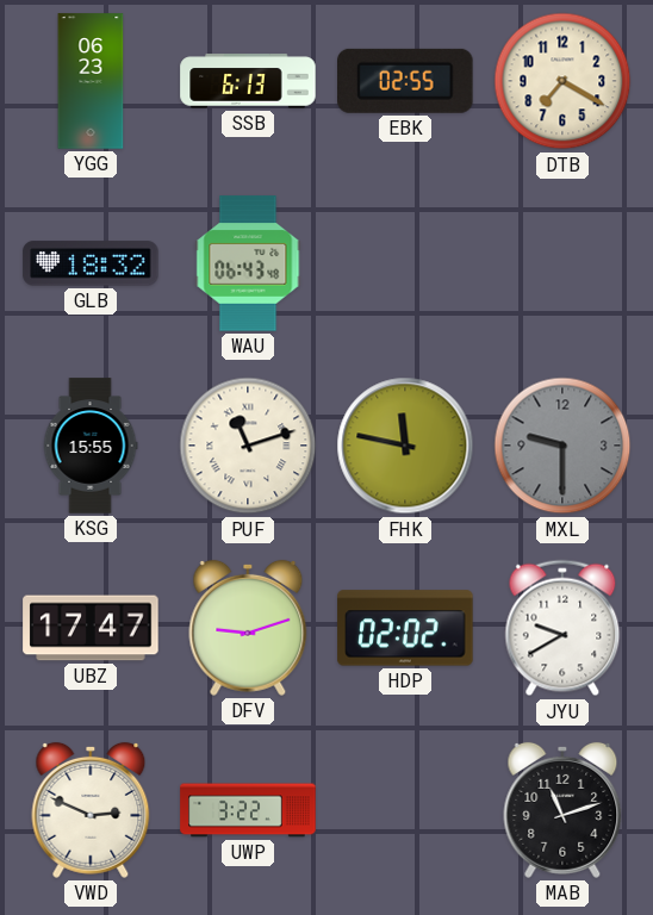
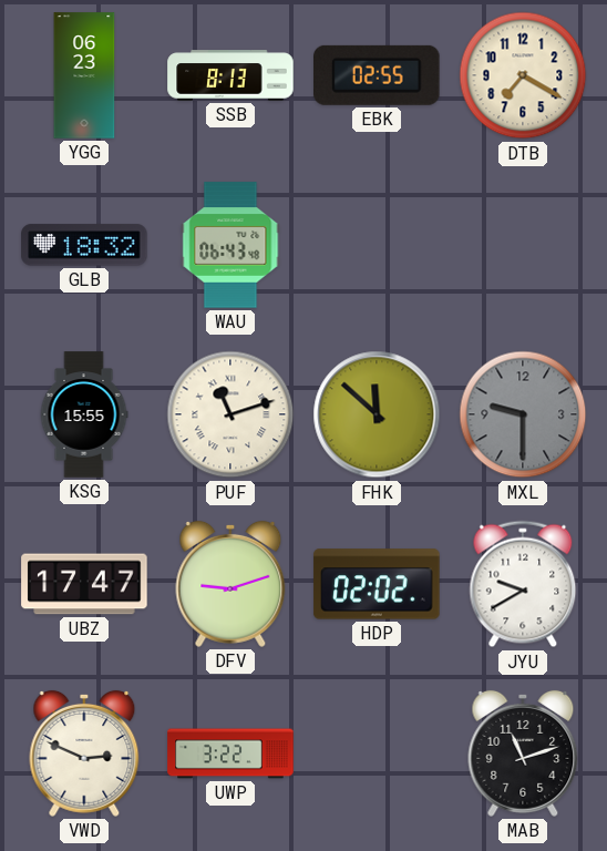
SSB: 6:13 -> 8:13
FHK: 11:47 -> 11:52
